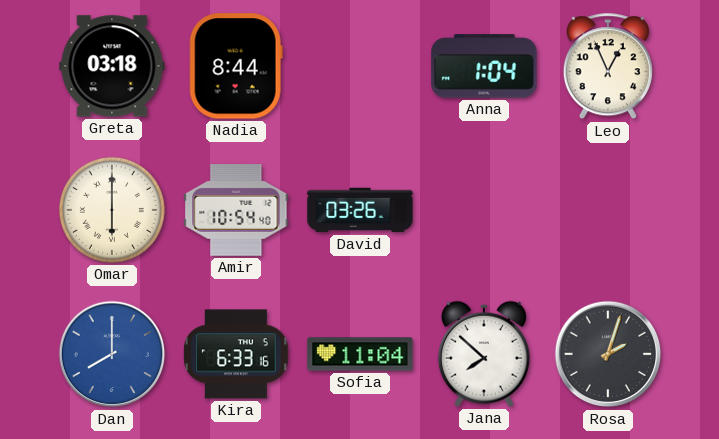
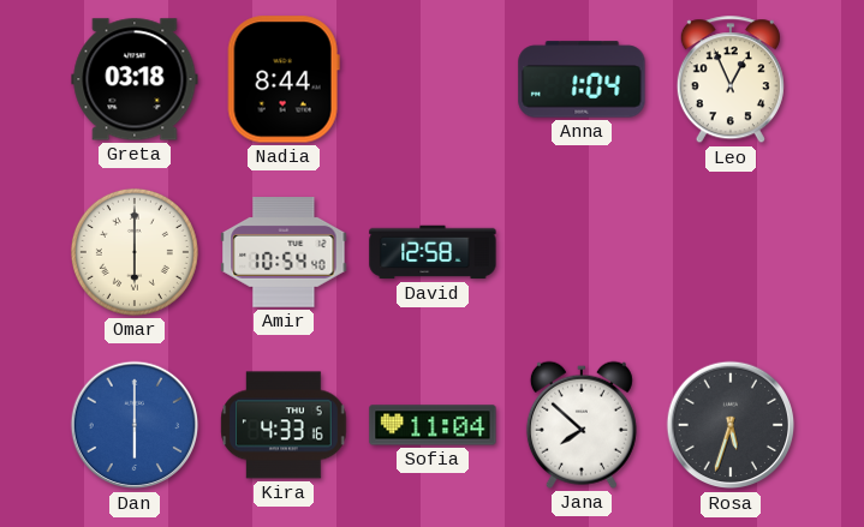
David: 03:26 -> 12:58
Dan: 8:00 -> 6:00
Kira: 6:33 -> 4:33
Rosa: 2:03 -> 5:33
